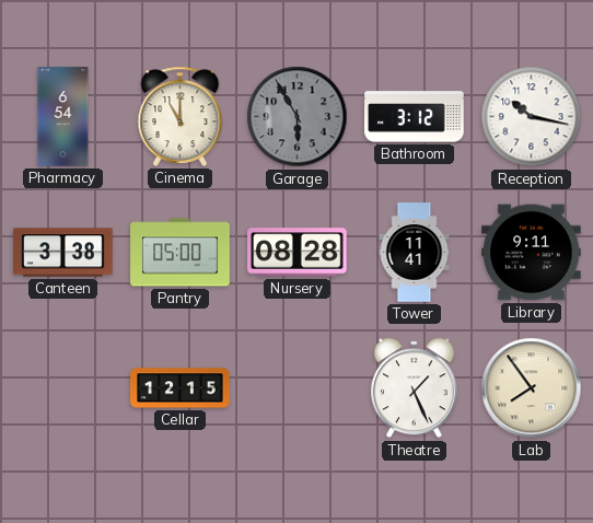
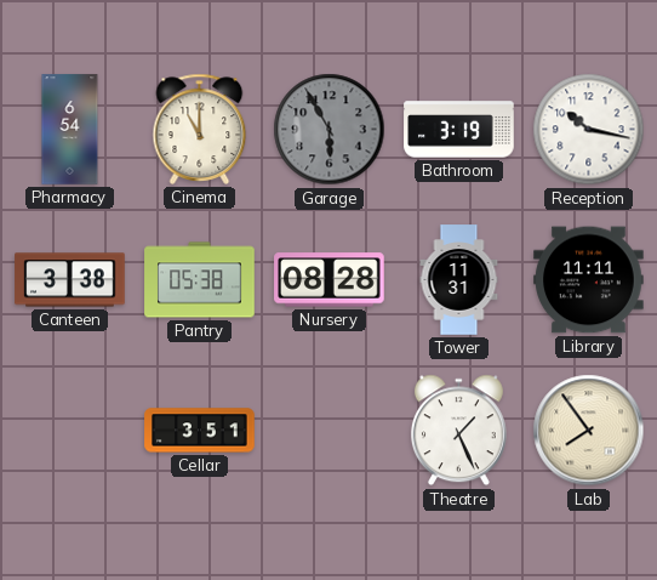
Bathroom: 3:12 -> 3:19
Pantry: 05:00 -> 05:38
Tower: 11:41 -> 11:31
Library: 9:11 -> 11:11
Cellar: 12:15 -> 3:51
